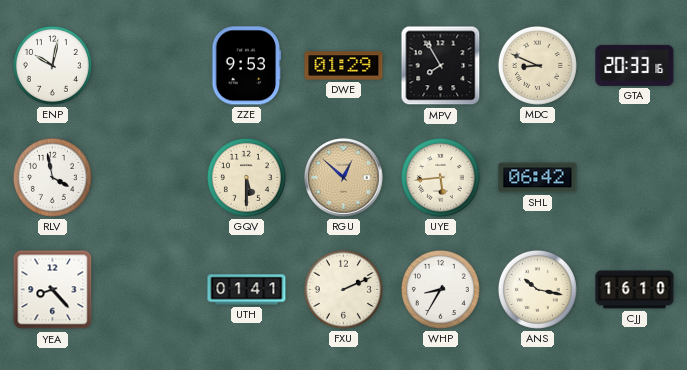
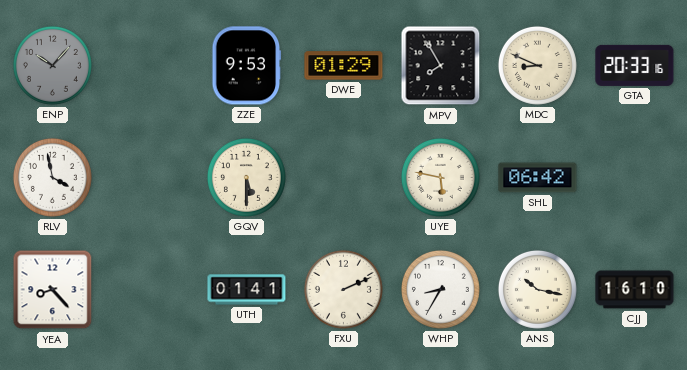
ENP: 10:02 -> 10:07
ENP dial: white -> grey
RGU: 12:52 -> none
UYE: 5:44 -> 5:47
